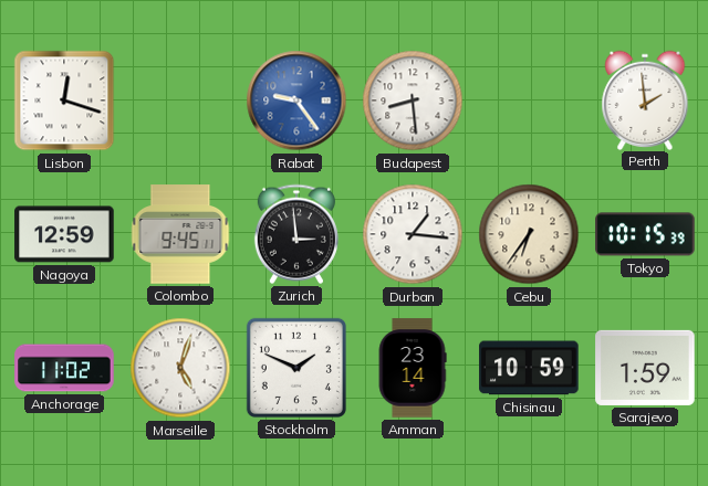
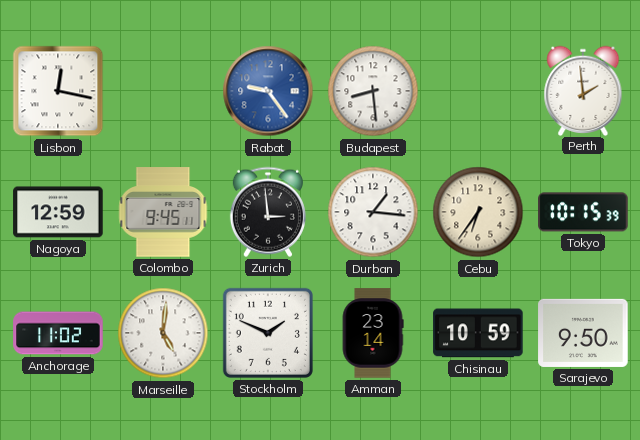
Lisbon: 12:18 -> 12:17
Marseille: 5:03 -> 5:01
Sarajevo: 1:59 -> 9:50
